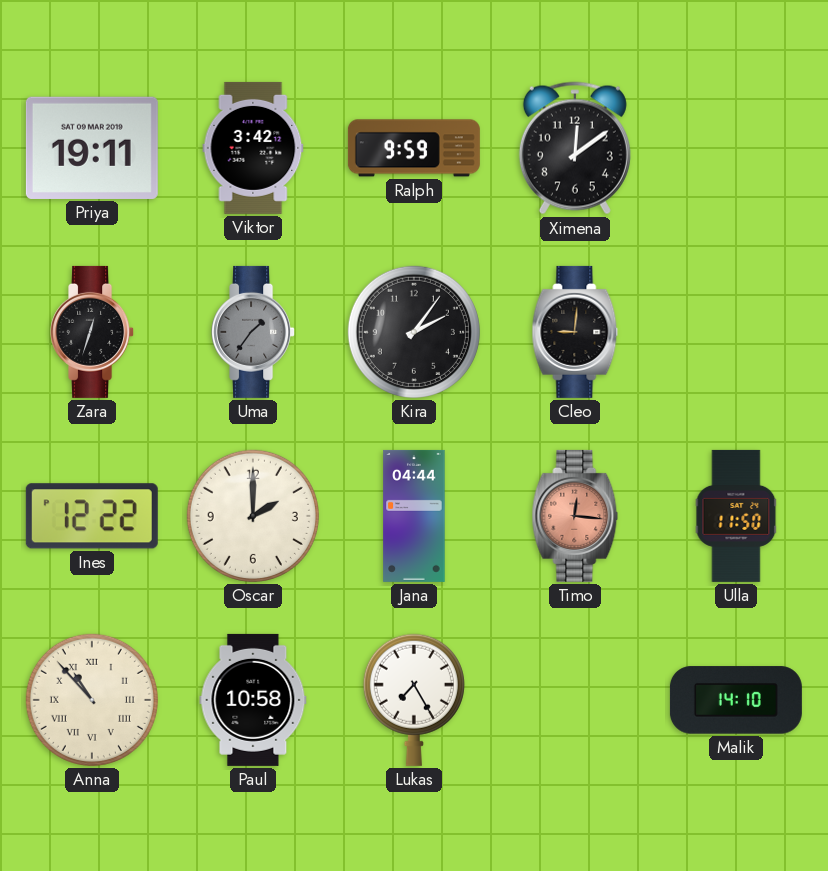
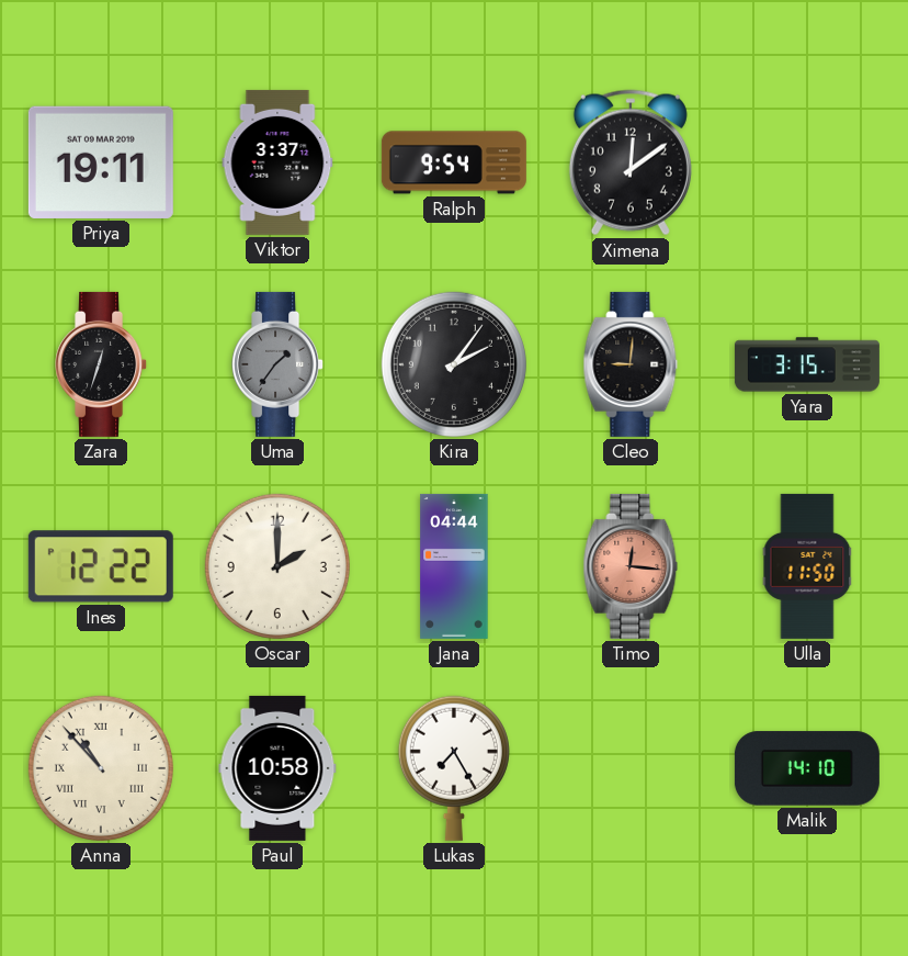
Viktor: 3:42 -> 3:37
Ralph: 9:59 -> 9:54
Yara: none -> 3:15
